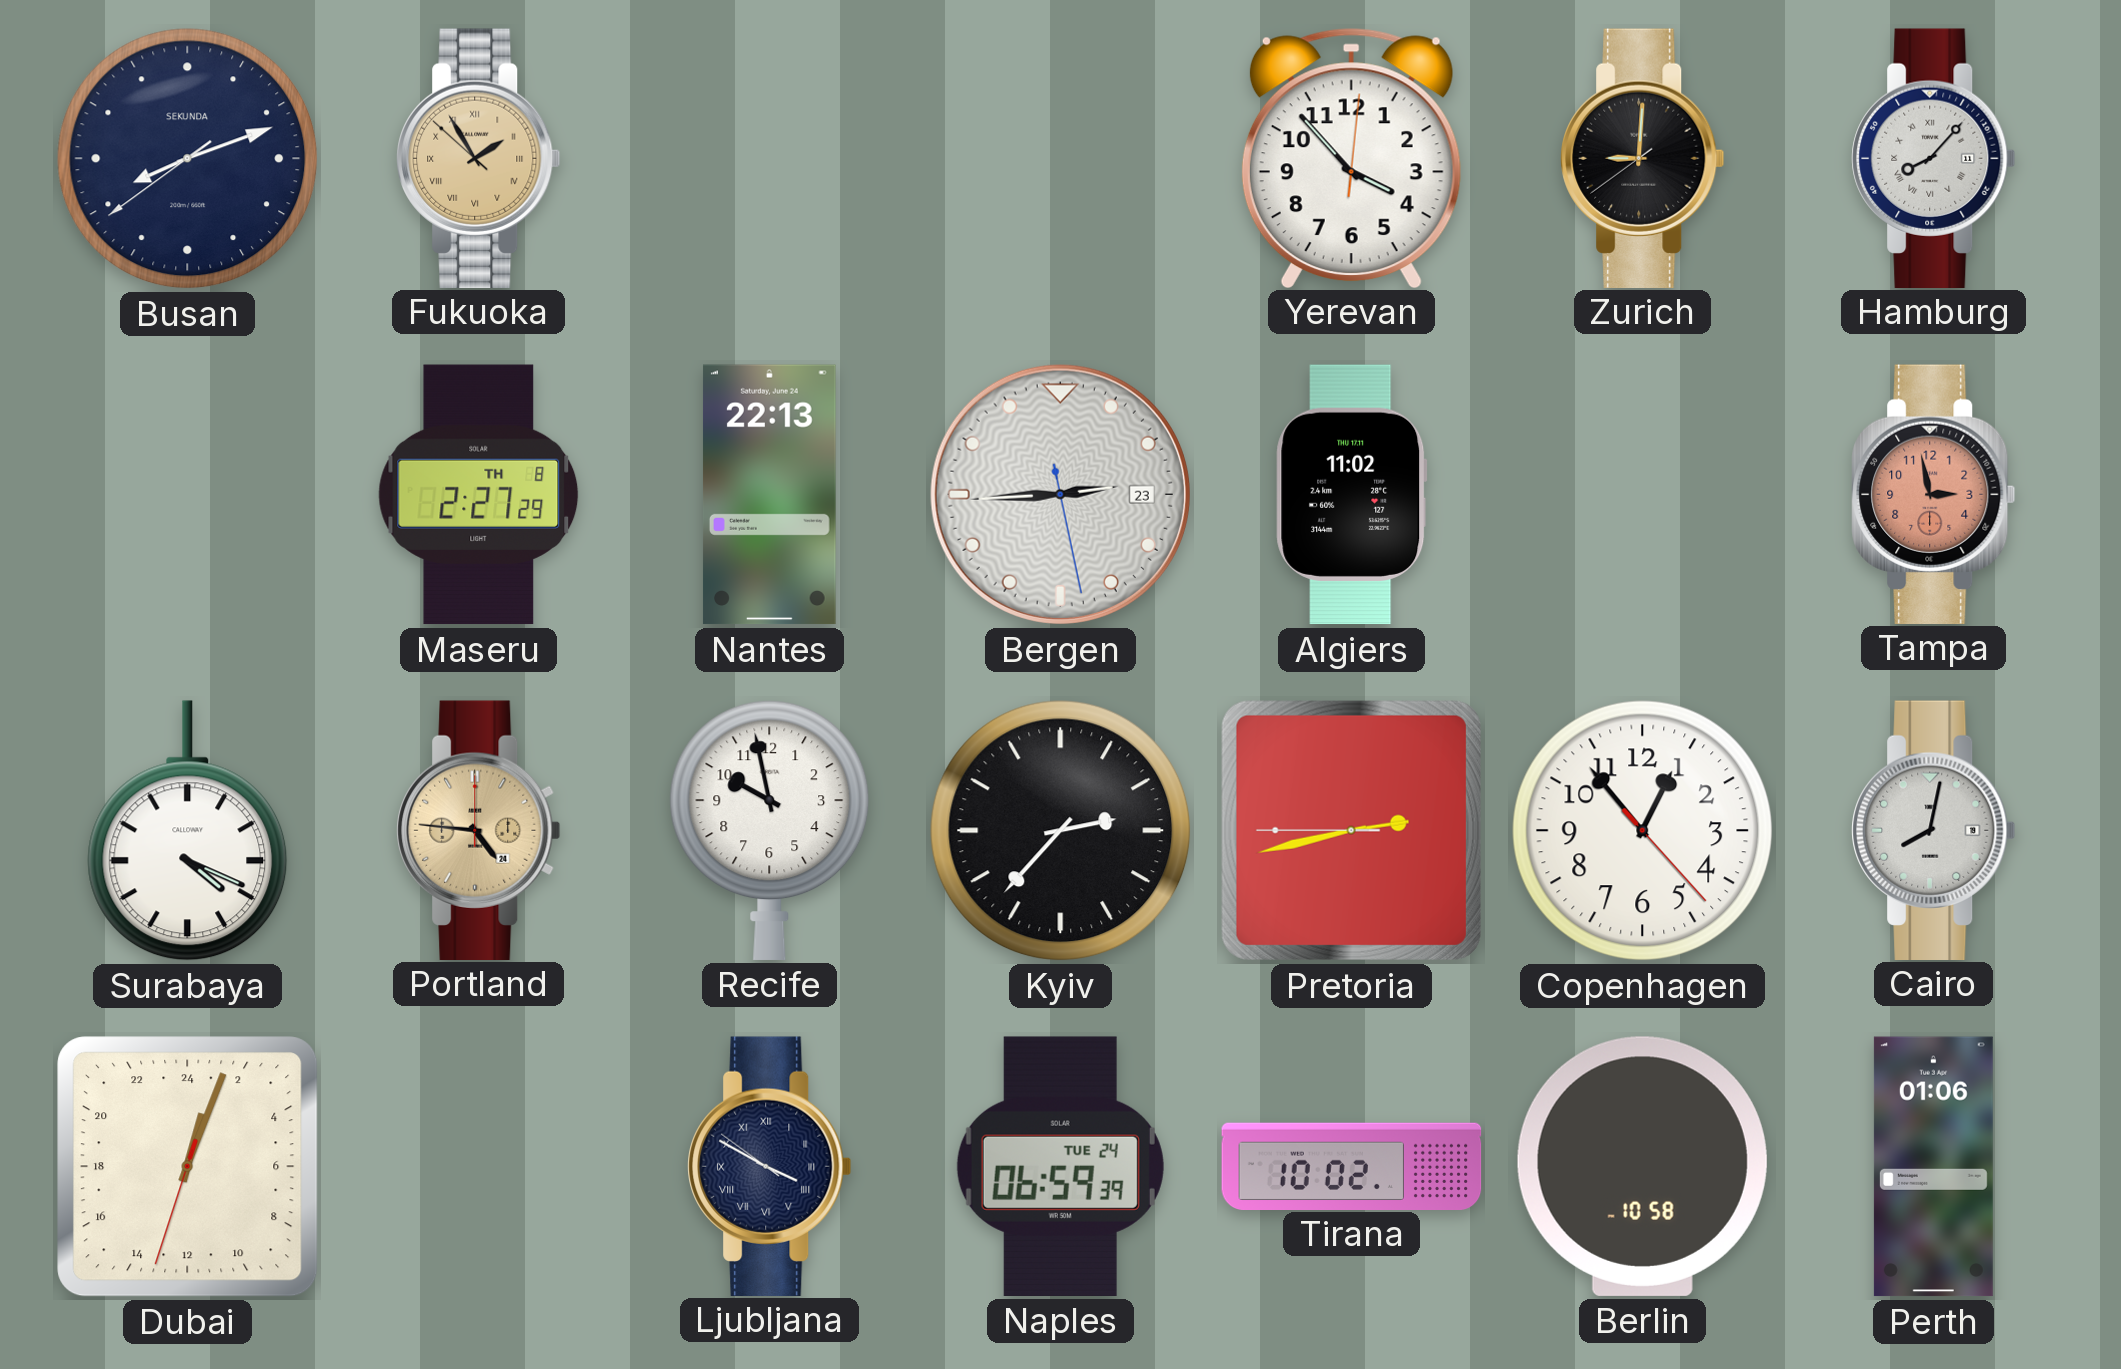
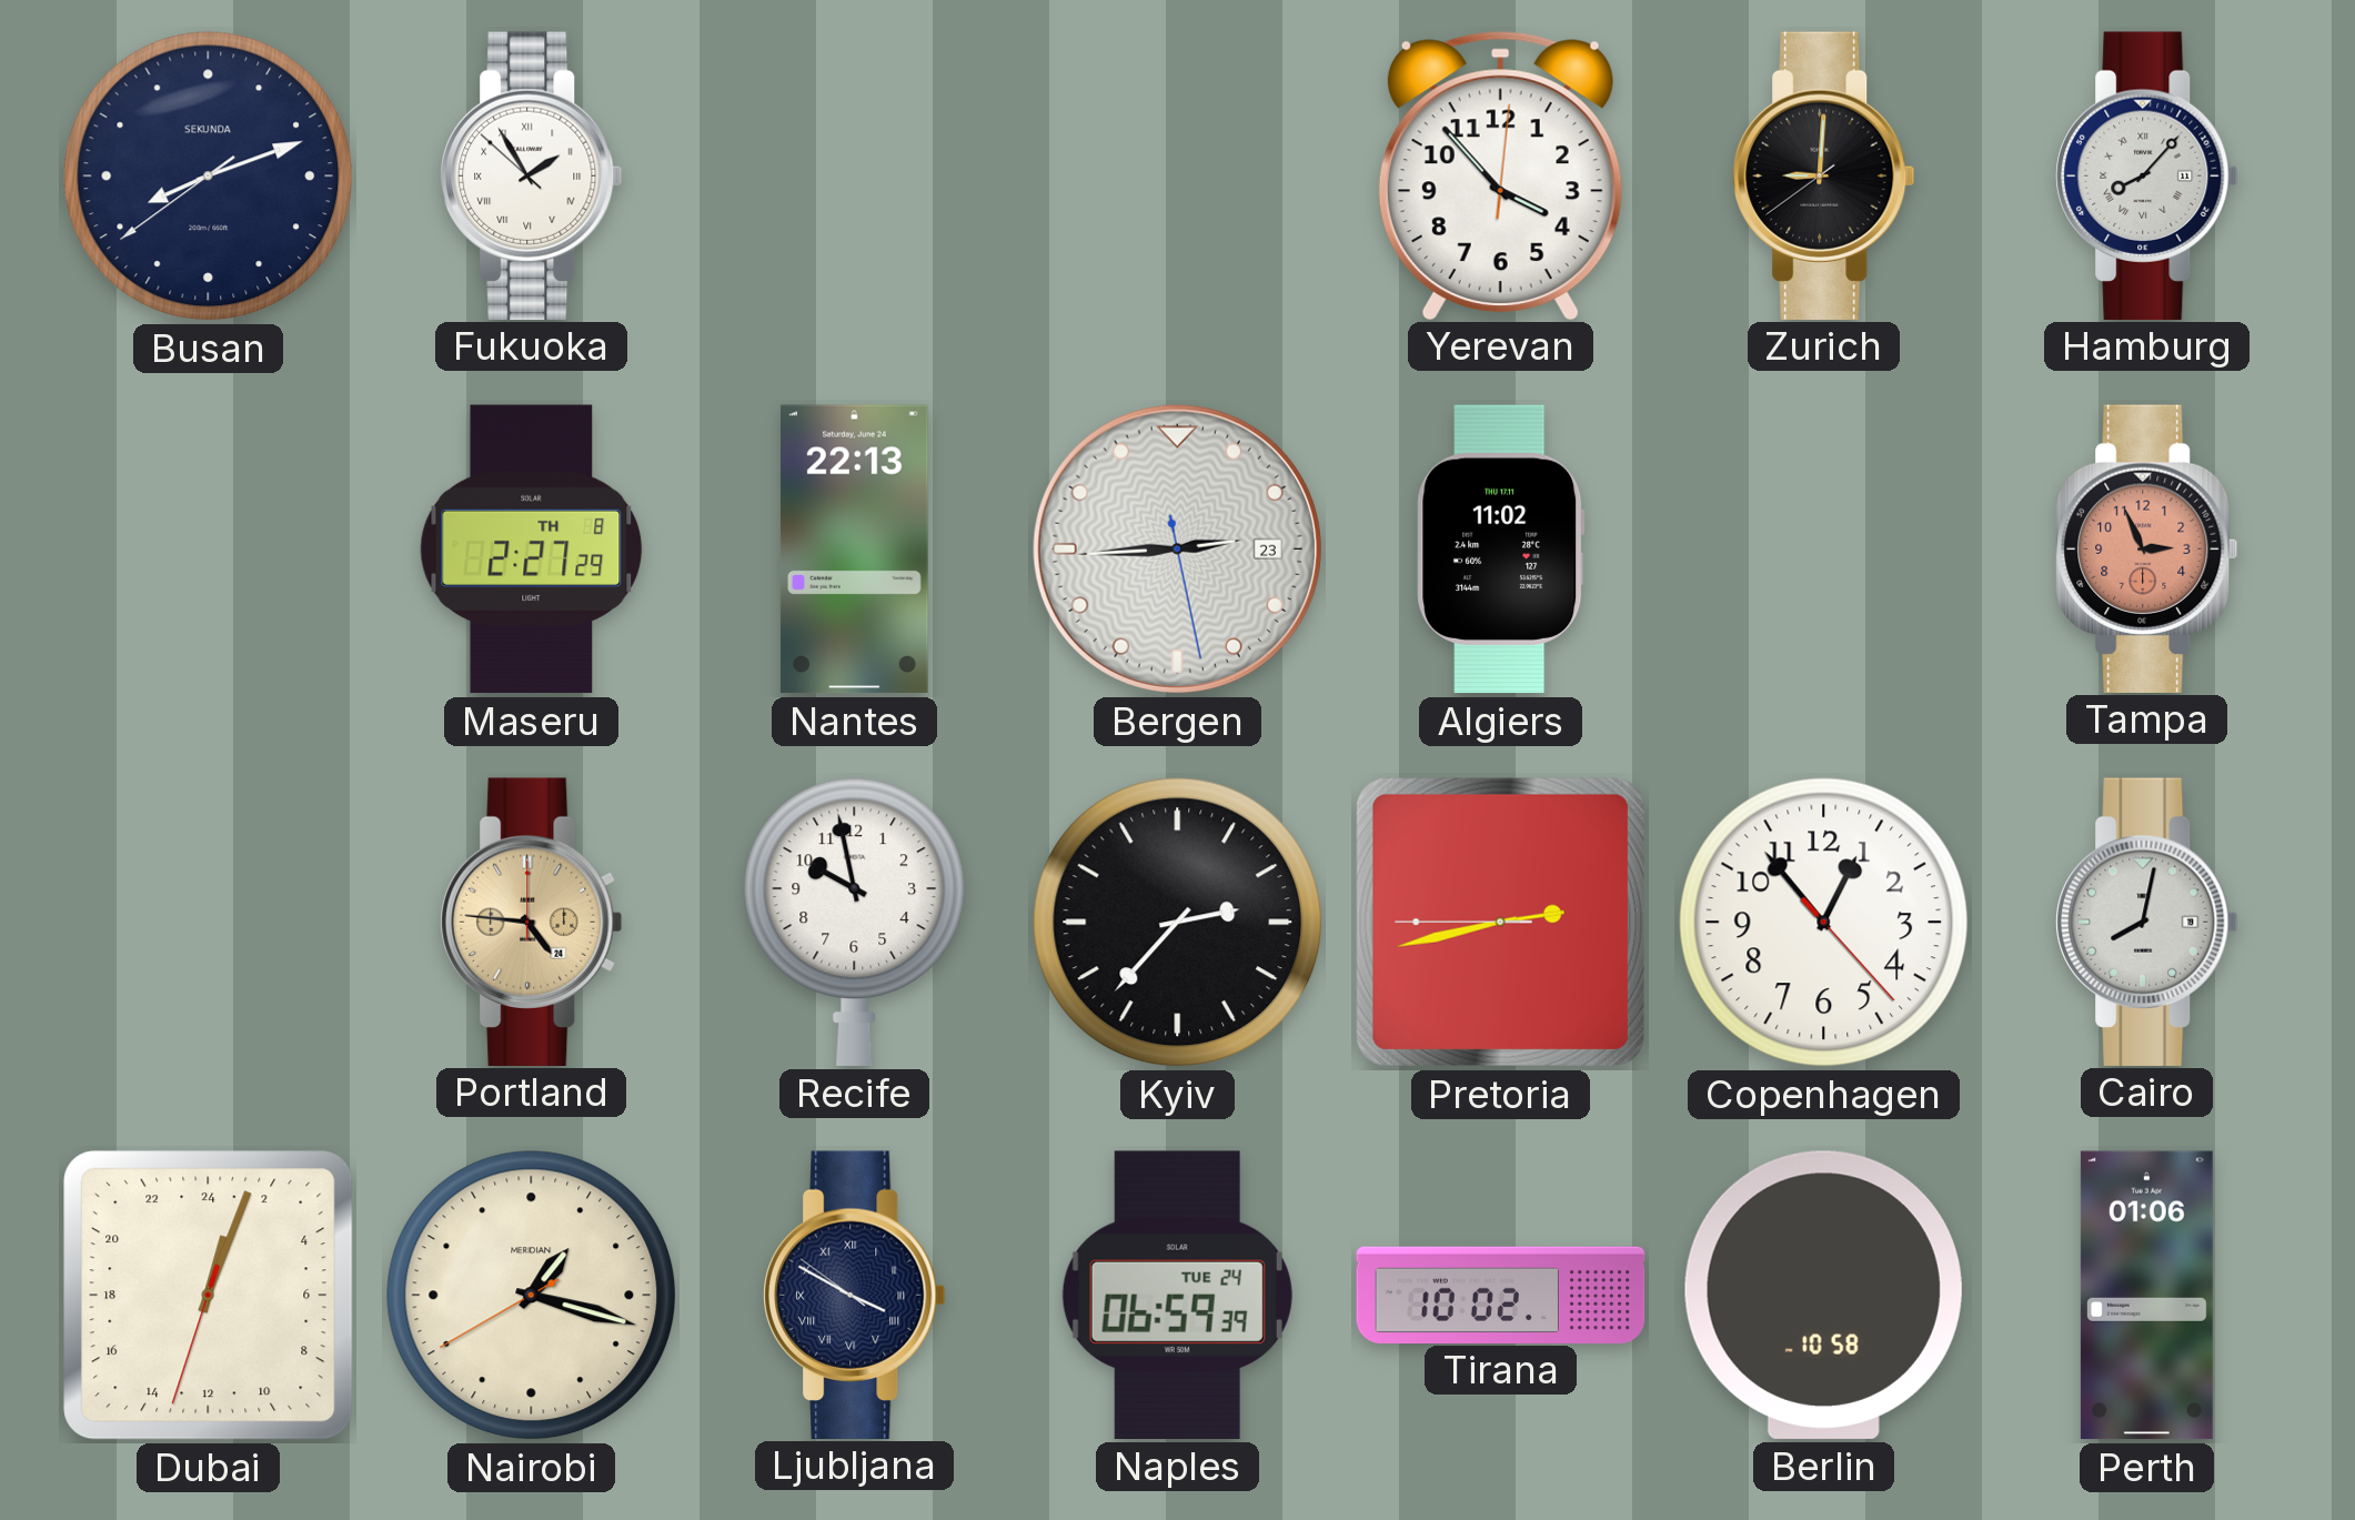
Fukuoka dial: champagne -> white
Tampa: 2:58 -> 2:56
Surabaya: 4:19 -> none
Nairobi: none -> 1:17
